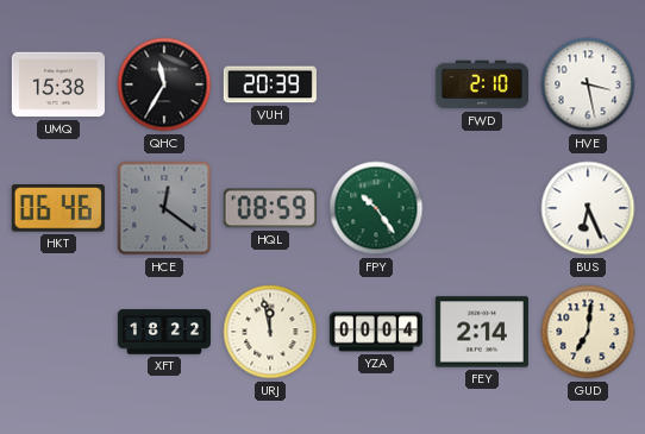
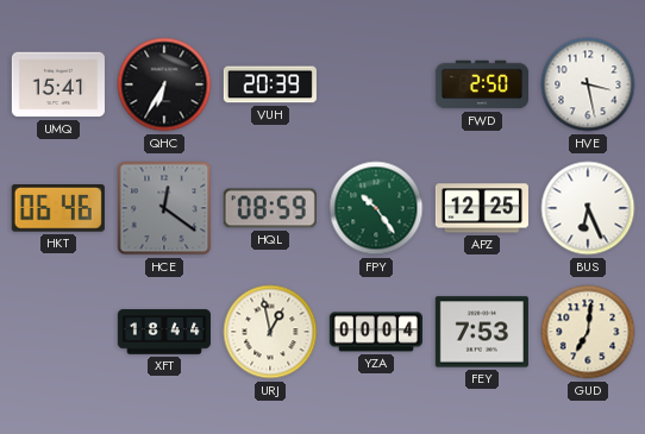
UMQ: 15:38 -> 15:41
QHC: 11:35 -> 6:35
FWD: 2:10 -> 2:50
APZ: none -> 12:25
XFT: 18:22 -> 18:44
URJ: 11:58 -> 12:58
FEY: 2:14 -> 7:53
